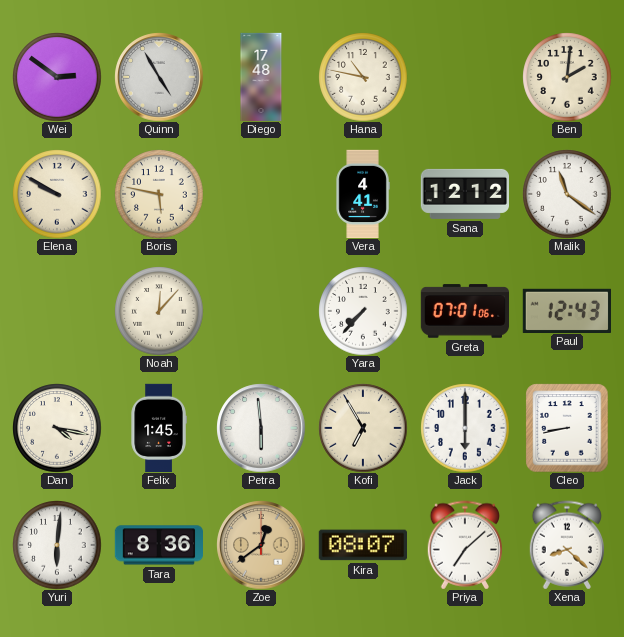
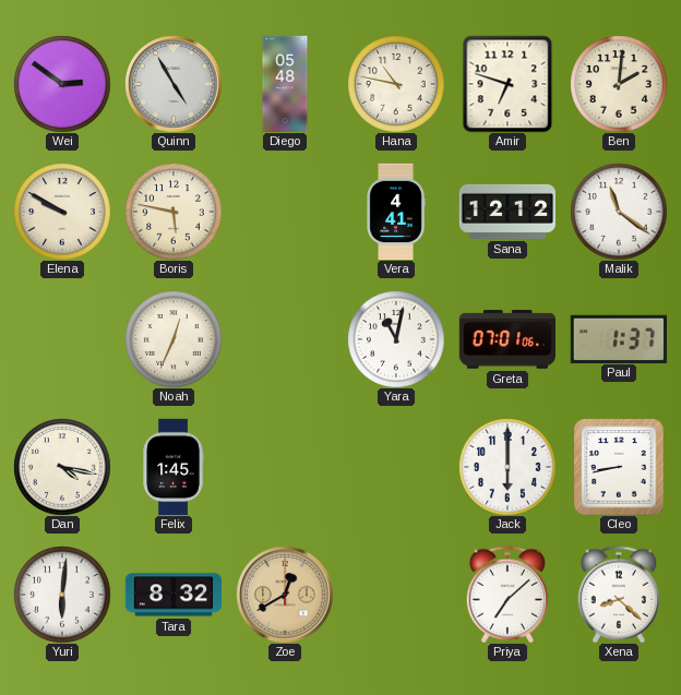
Diego: 17:48 -> 05:48
Amir: none -> 6:48
Noah: 12:07 -> 12:34
Yara: 7:37 -> 11:02
Paul: 12:43 -> 1:37
Petra: 5:59 -> none
Kofi: 6:55 -> none
Tara: 8:36 -> 8:32
Zoe: 12:39 -> 12:40
Kira: 08:07 -> none
